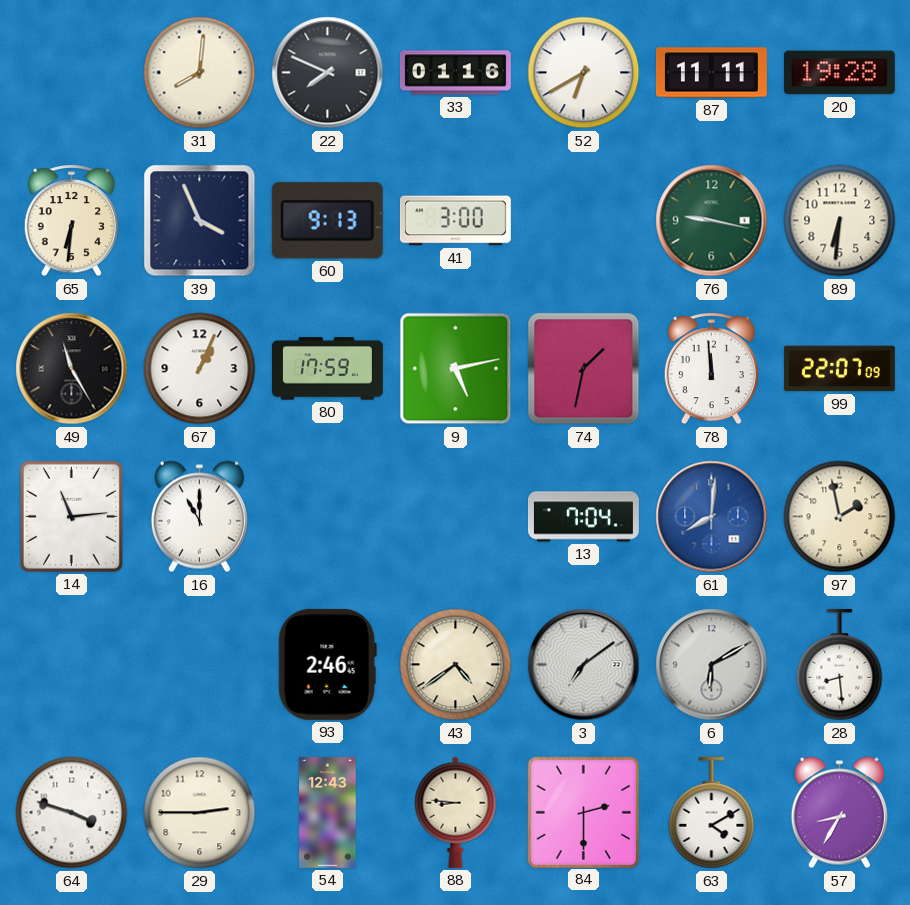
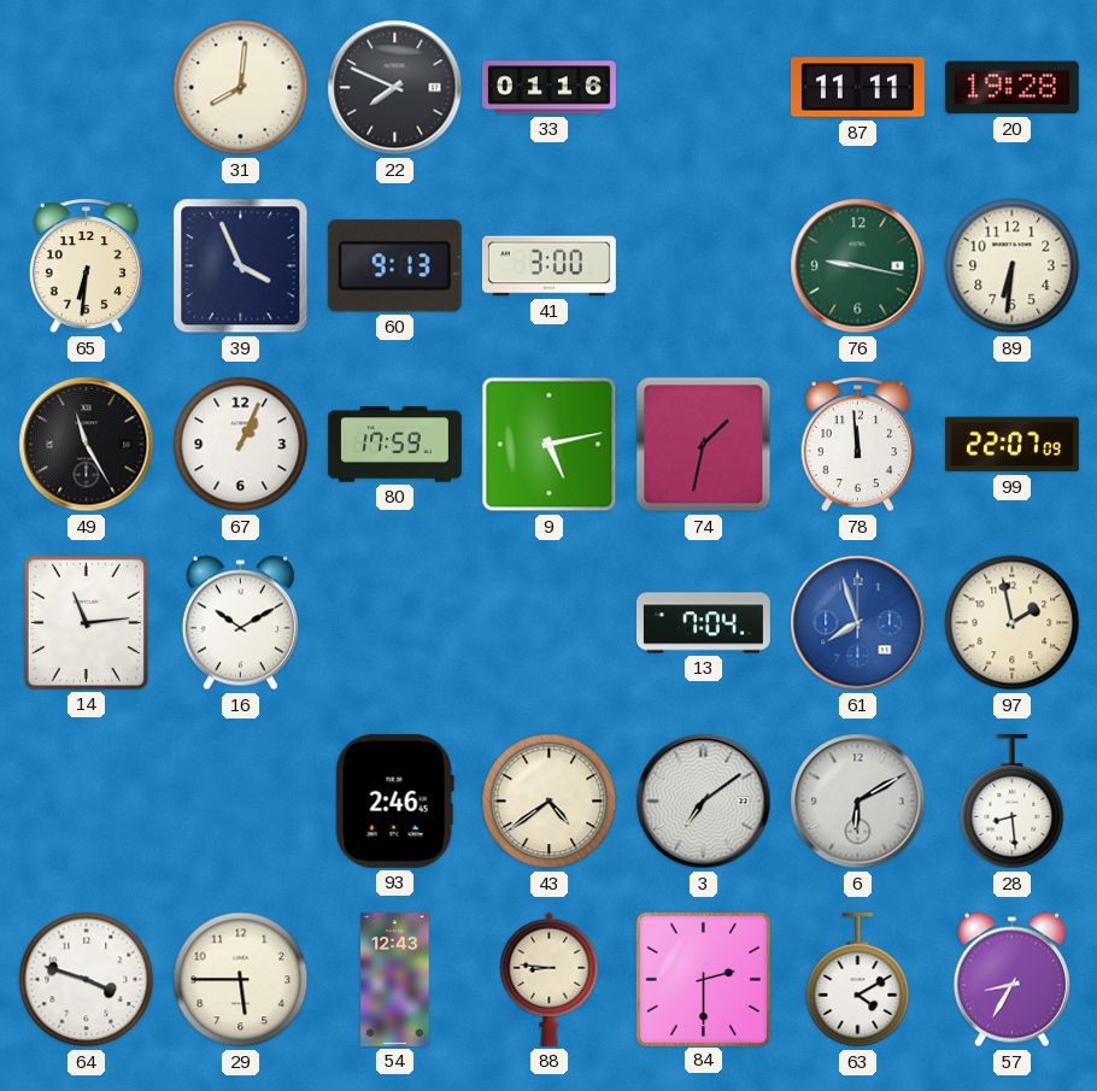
52: 6:40 -> none
16: 11:00 -> 10:10
61: 8:01 -> 7:57
29: 2:45 -> 5:45
